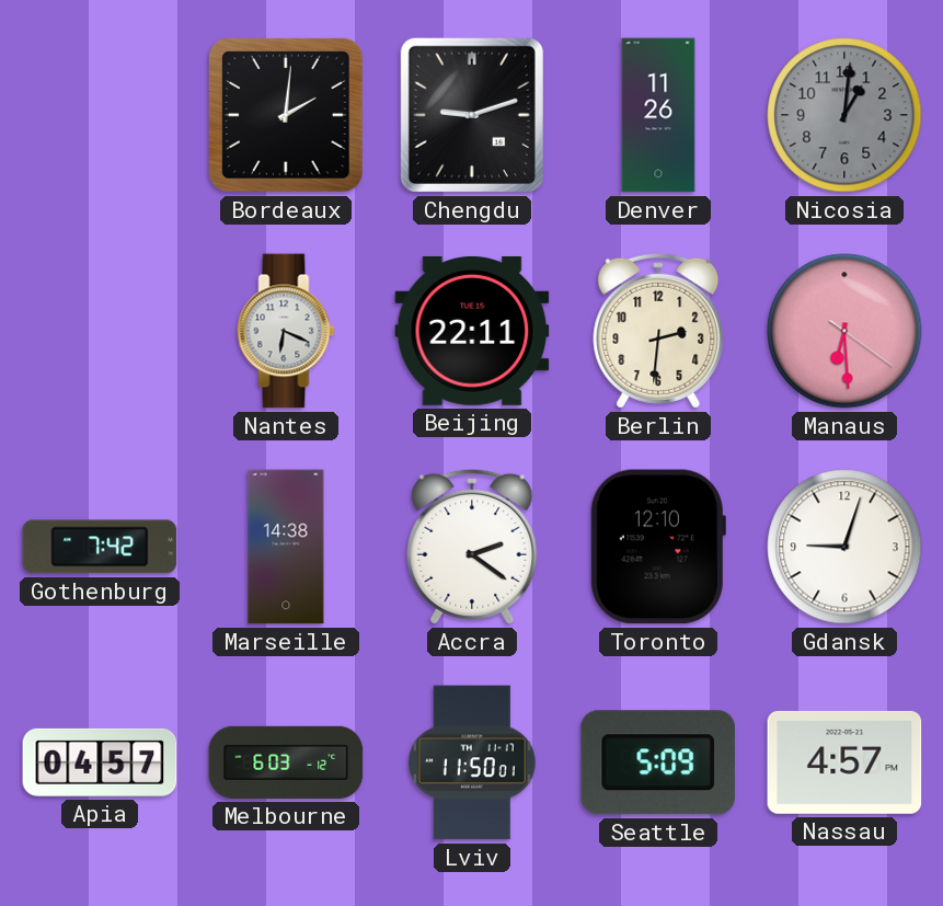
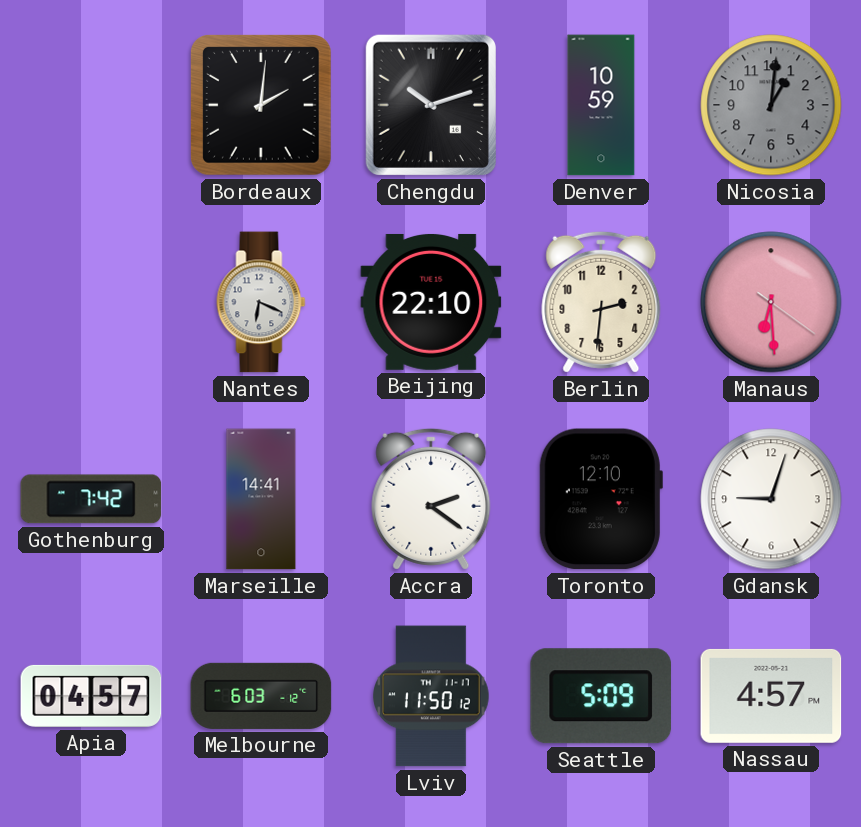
Chengdu: 9:12 -> 10:12
Denver: 11:26 -> 10:59
Beijing: 22:11 -> 22:10
Marseille: 14:38 -> 14:41
Lviv: 11:50:01 -> 11:50:12
